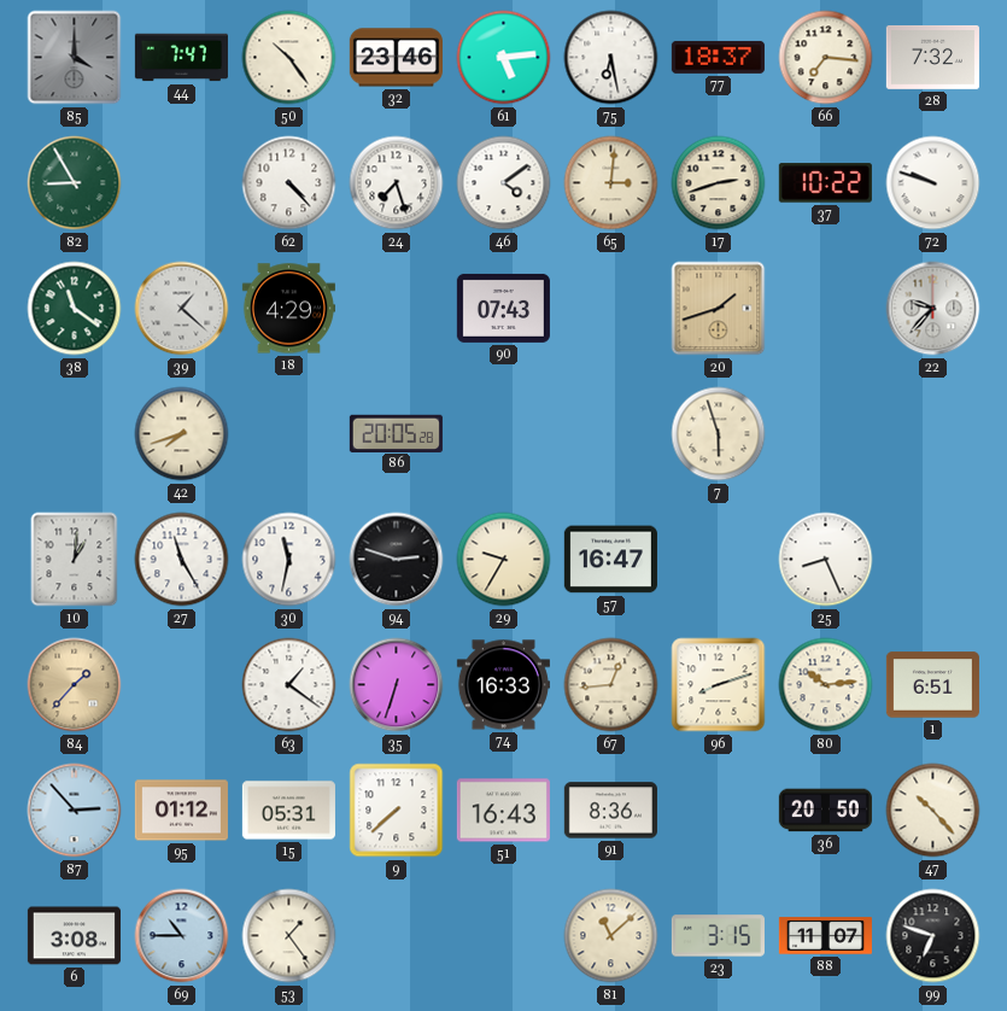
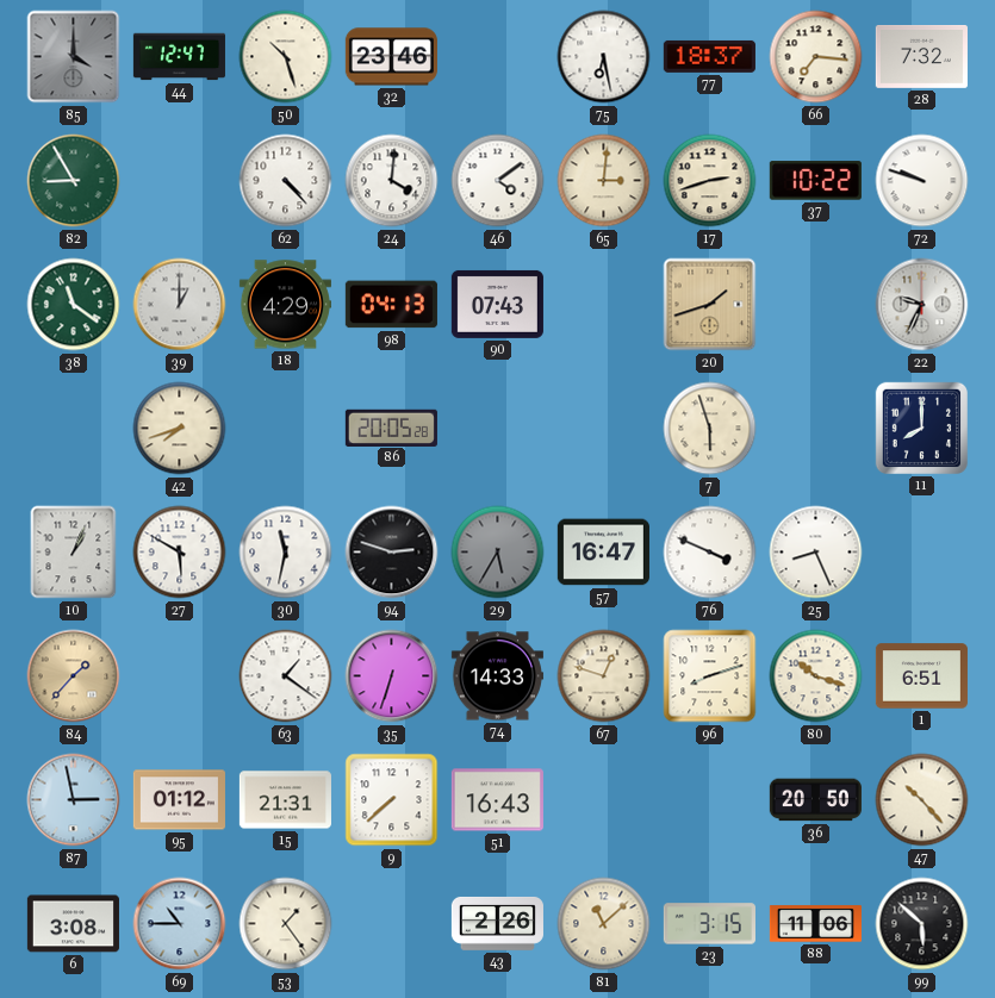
44: 7:47 -> 12:47
50: 10:24 -> 10:27
61: 5:14 -> none
24: 7:27 -> 4:01
39: 1:22 -> 1:00
98: none -> 04:13
22: 9:37 -> 9:34
11: none -> 8:00
10: 1:01 -> 1:04
27: 11:25 -> 5:50
29: 9:35 -> 5:35
29 dial: cream -> grey
76: none -> 3:49
74: 16:33 -> 14:33
67: 12:44 -> 12:48
80: 10:14 -> 10:18
87: 2:53 -> 2:58
15: 05:31 -> 21:31
91: 8:36 -> none
43: none -> 2:26
88: 11:07 -> 11:06
99: 6:48 -> 5:52
